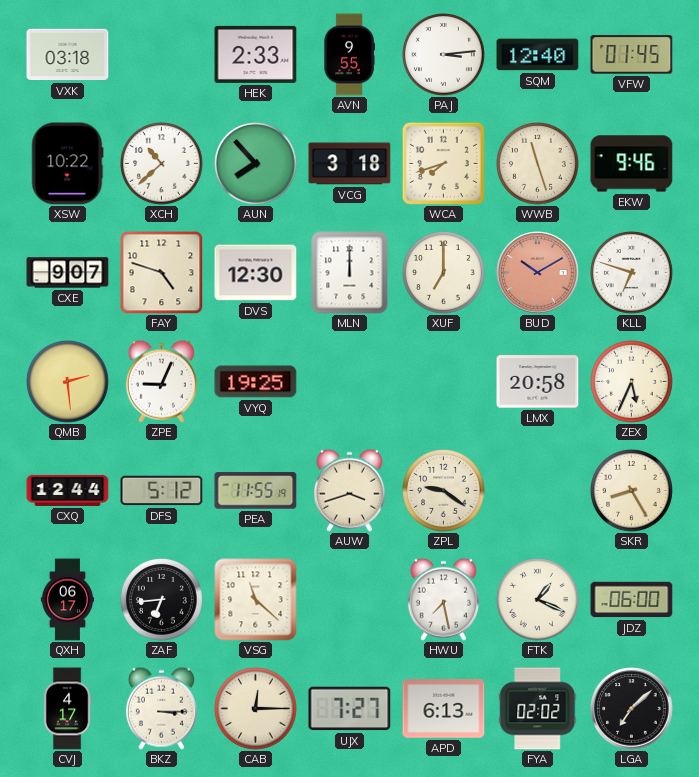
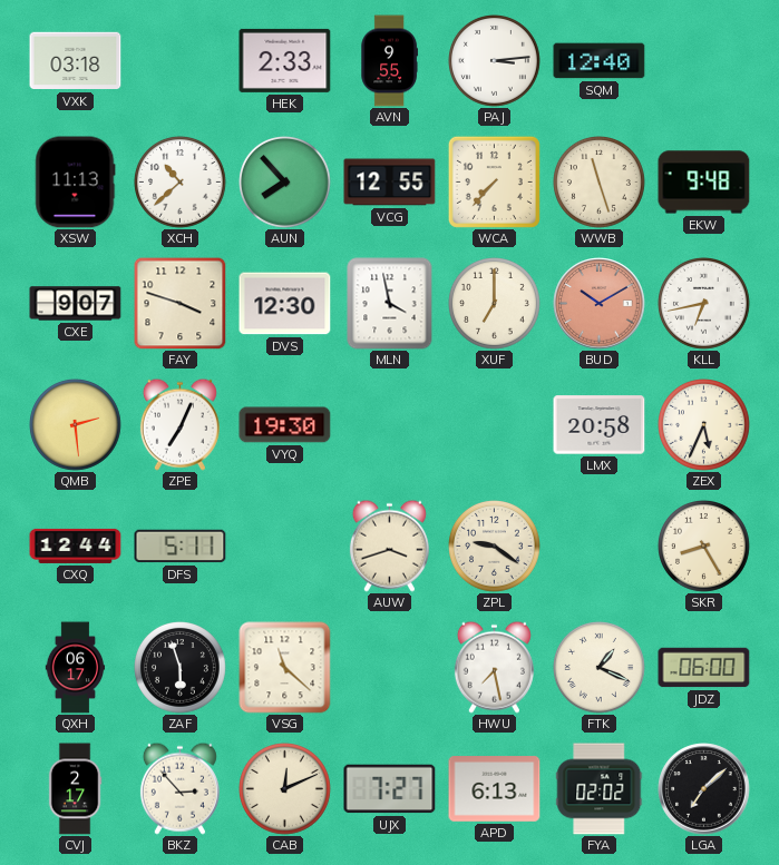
VFW: 01:45 -> none
XSW: 10:22 -> 11:13
VCG: 3:18 -> 12:55
WCA: 7:42 -> 7:37
EKW: 9:46 -> 9:48
FAY: 4:48 -> 3:48
MLN: 12:00 -> 3:58
KLL: 6:48 -> 6:43
ZPE: 9:04 -> 7:04
VYQ: 19:25 -> 19:30
DFS: 5:12 -> 5:11
PEA: 11:55 -> none
ZAF: 6:44 -> 5:57
CVJ: 4:17 -> 2:17
BKZ: 3:15 -> 2:53
CAB: 12:15 -> 12:11
